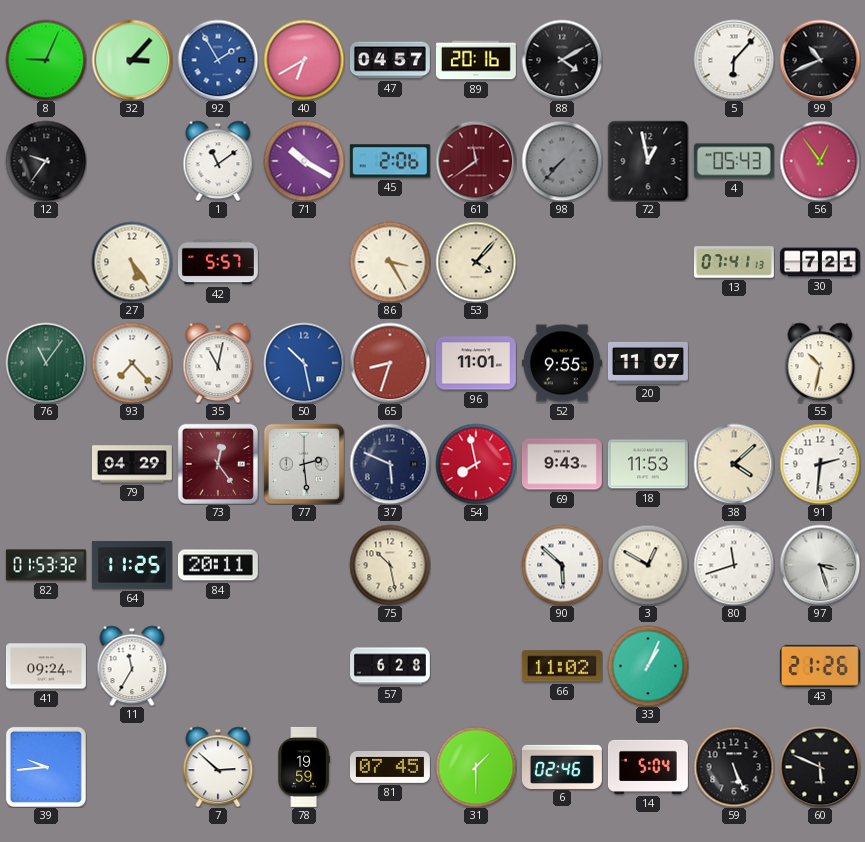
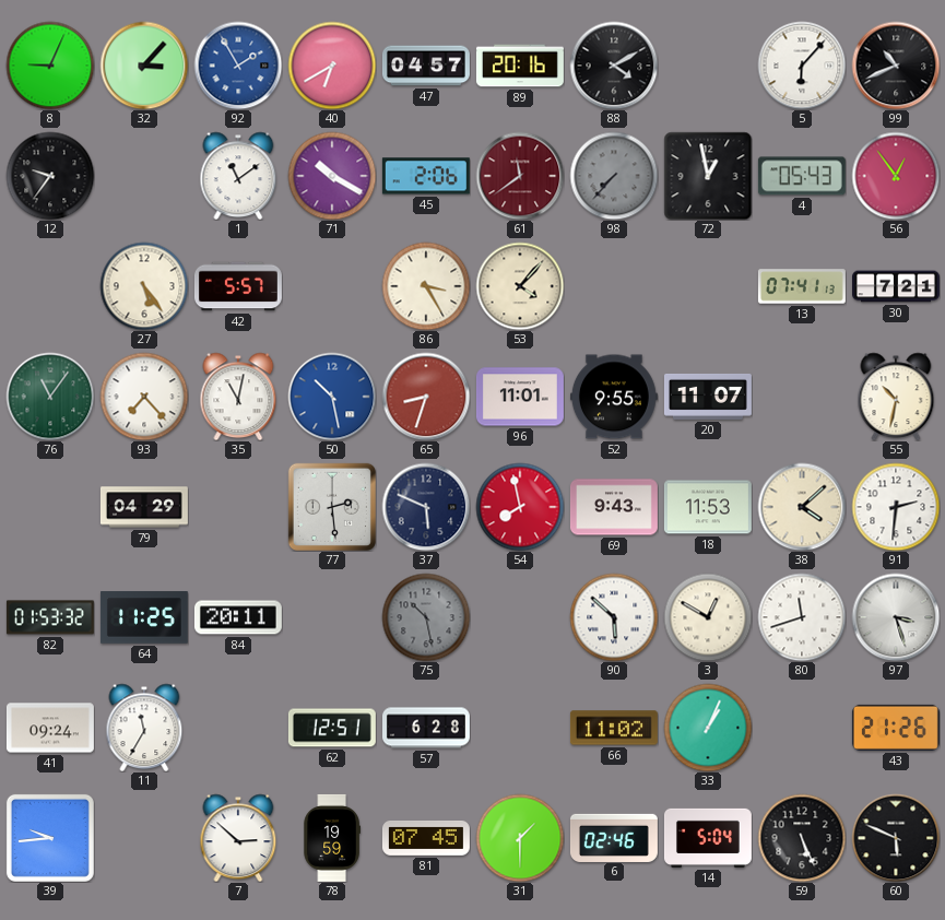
73: 12:24 -> none
75 dial: cream -> grey
62: none -> 12:51
